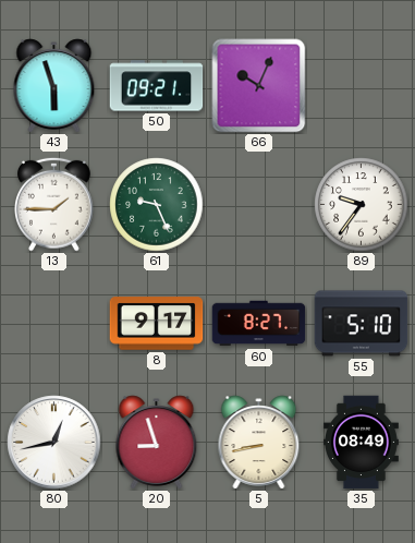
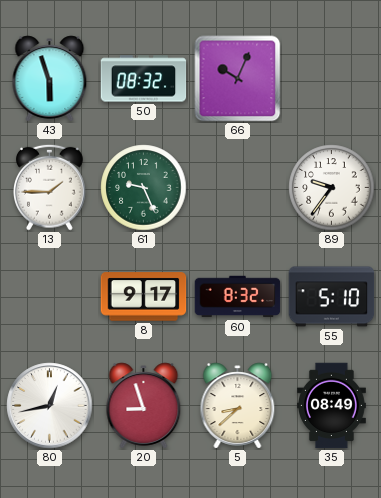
50: 09:21 -> 08:32
60: 8:27 -> 8:32
5: 8:43 -> 8:38
